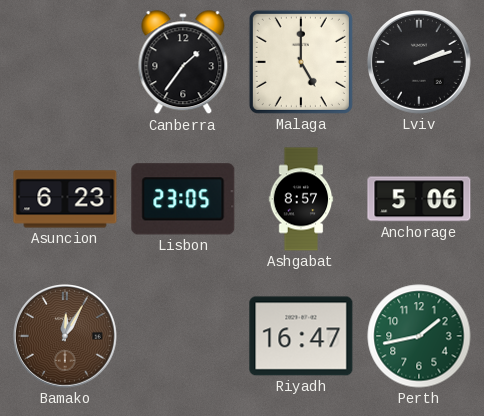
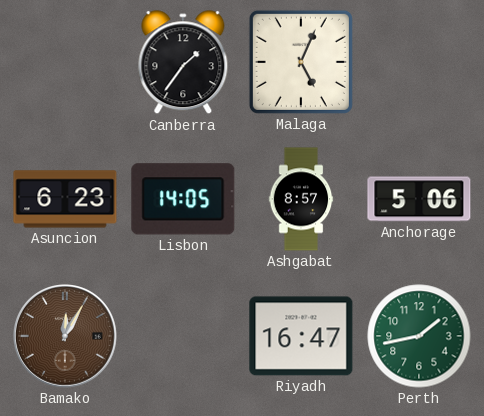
Malaga: 5:00 -> 5:04
Lviv: 2:12 -> none
Lisbon: 23:05 -> 14:05
